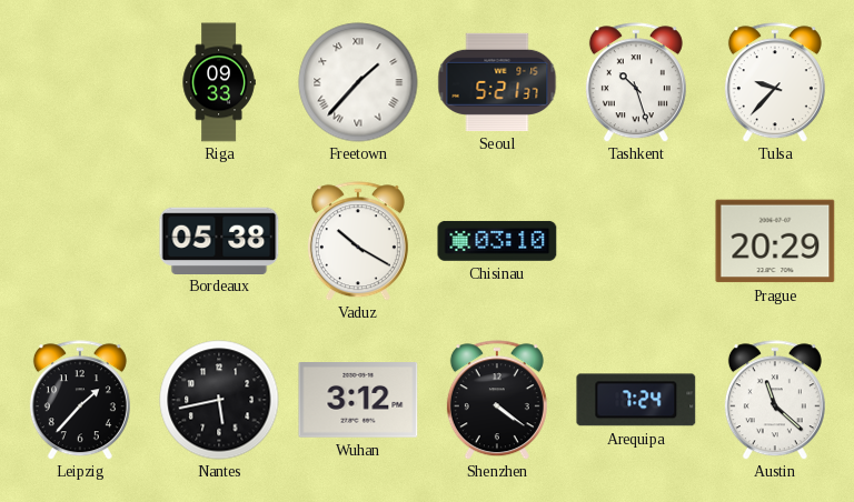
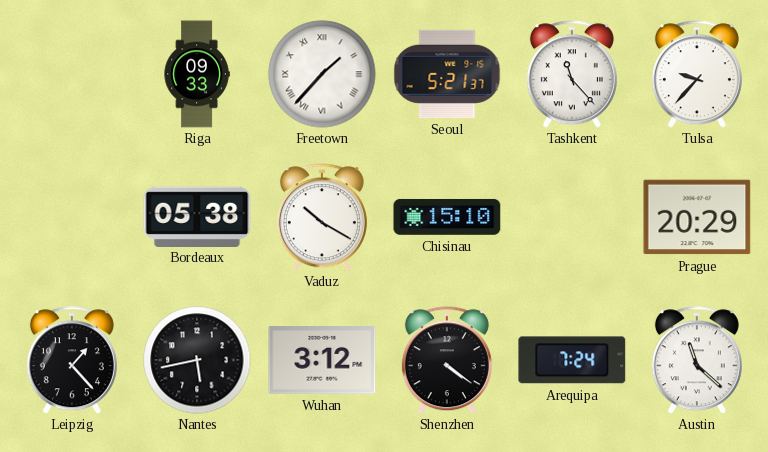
Tashkent: 10:27 -> 11:23
Chisinau: 03:10 -> 15:10
Leipzig: 1:37 -> 1:23
